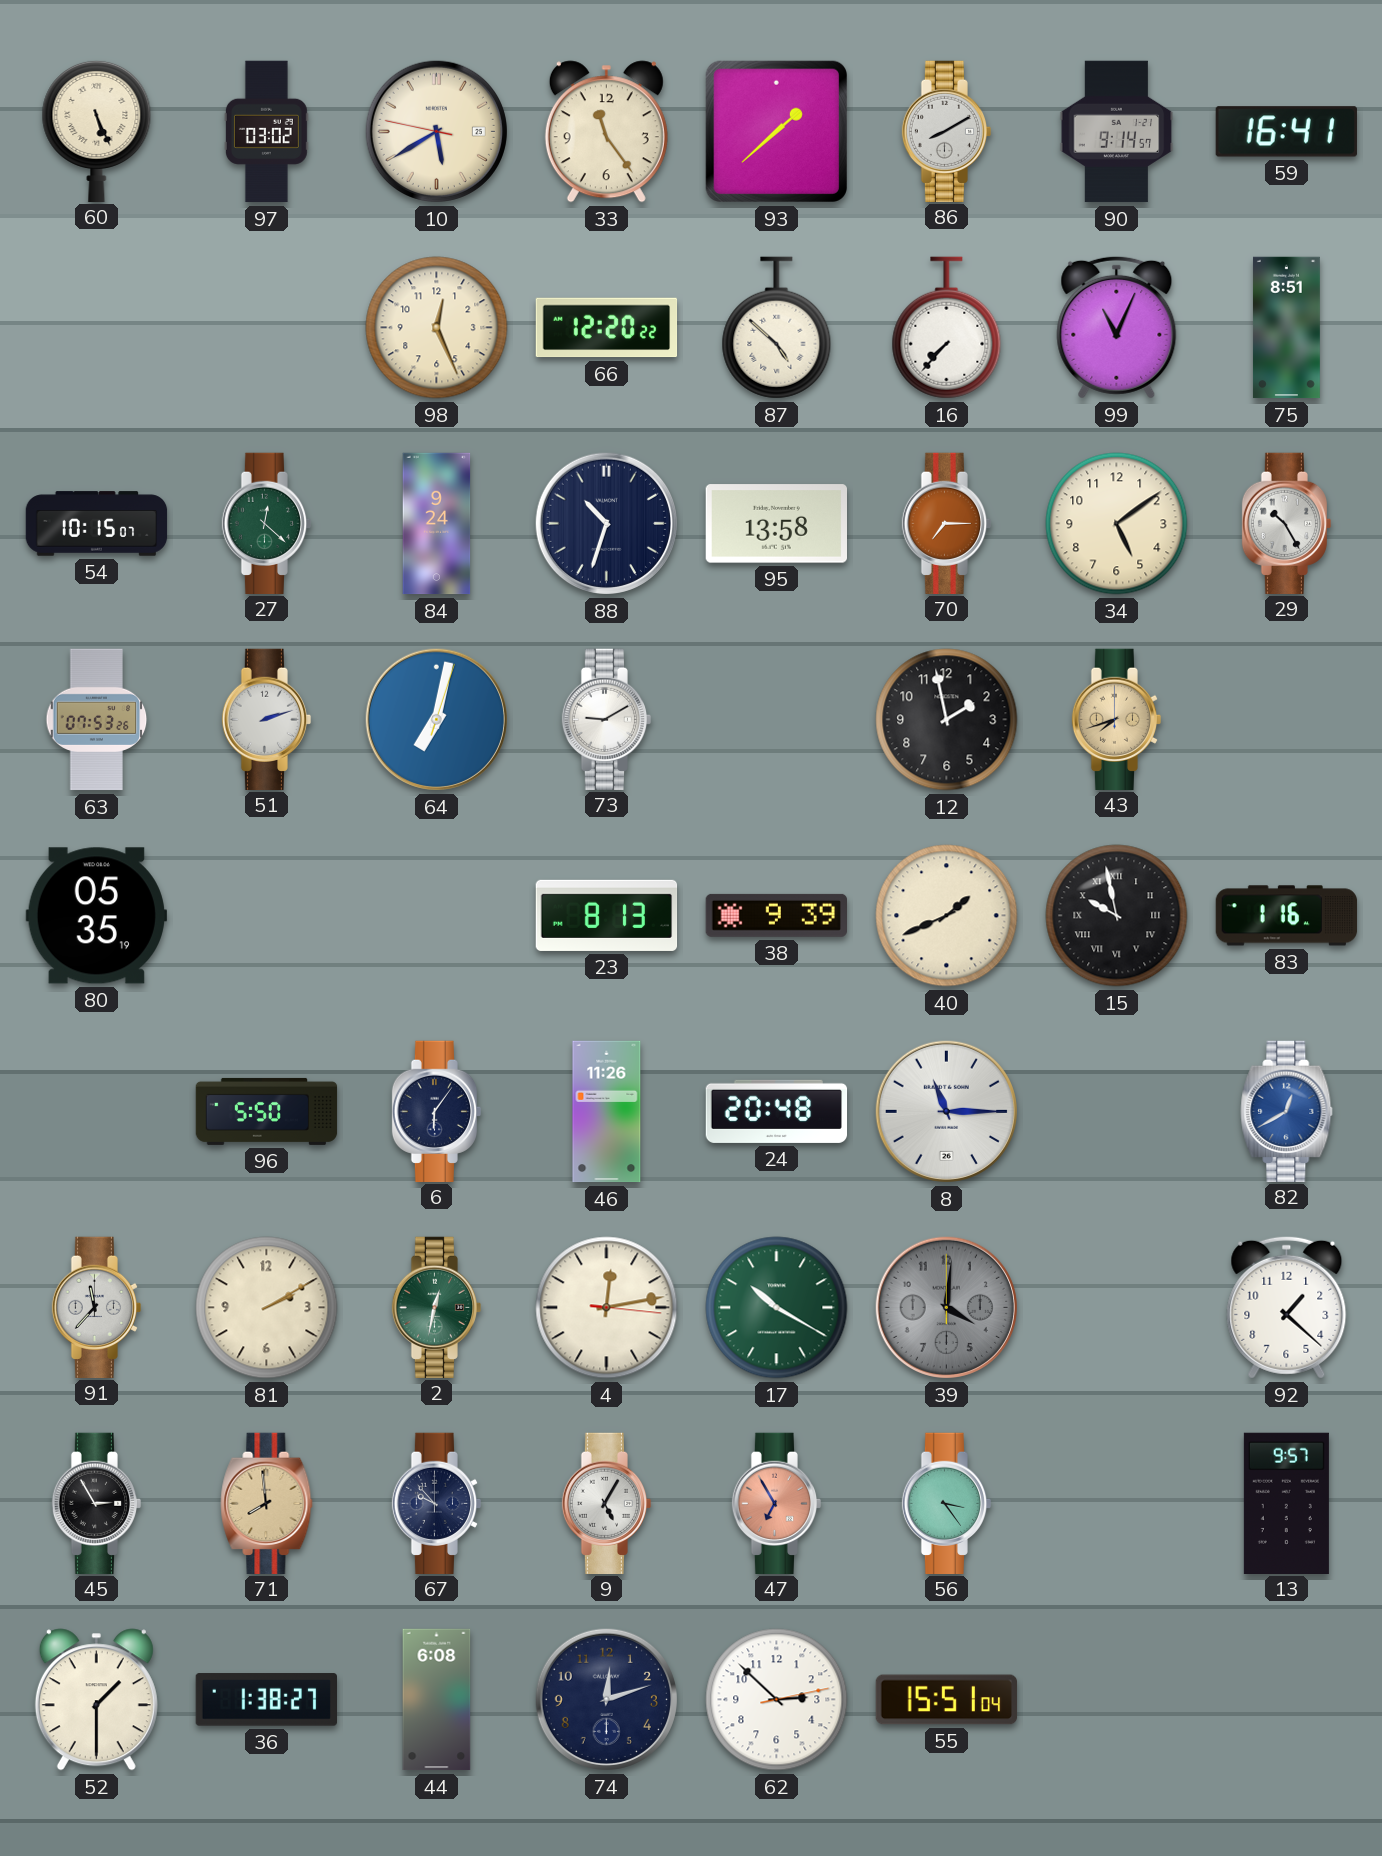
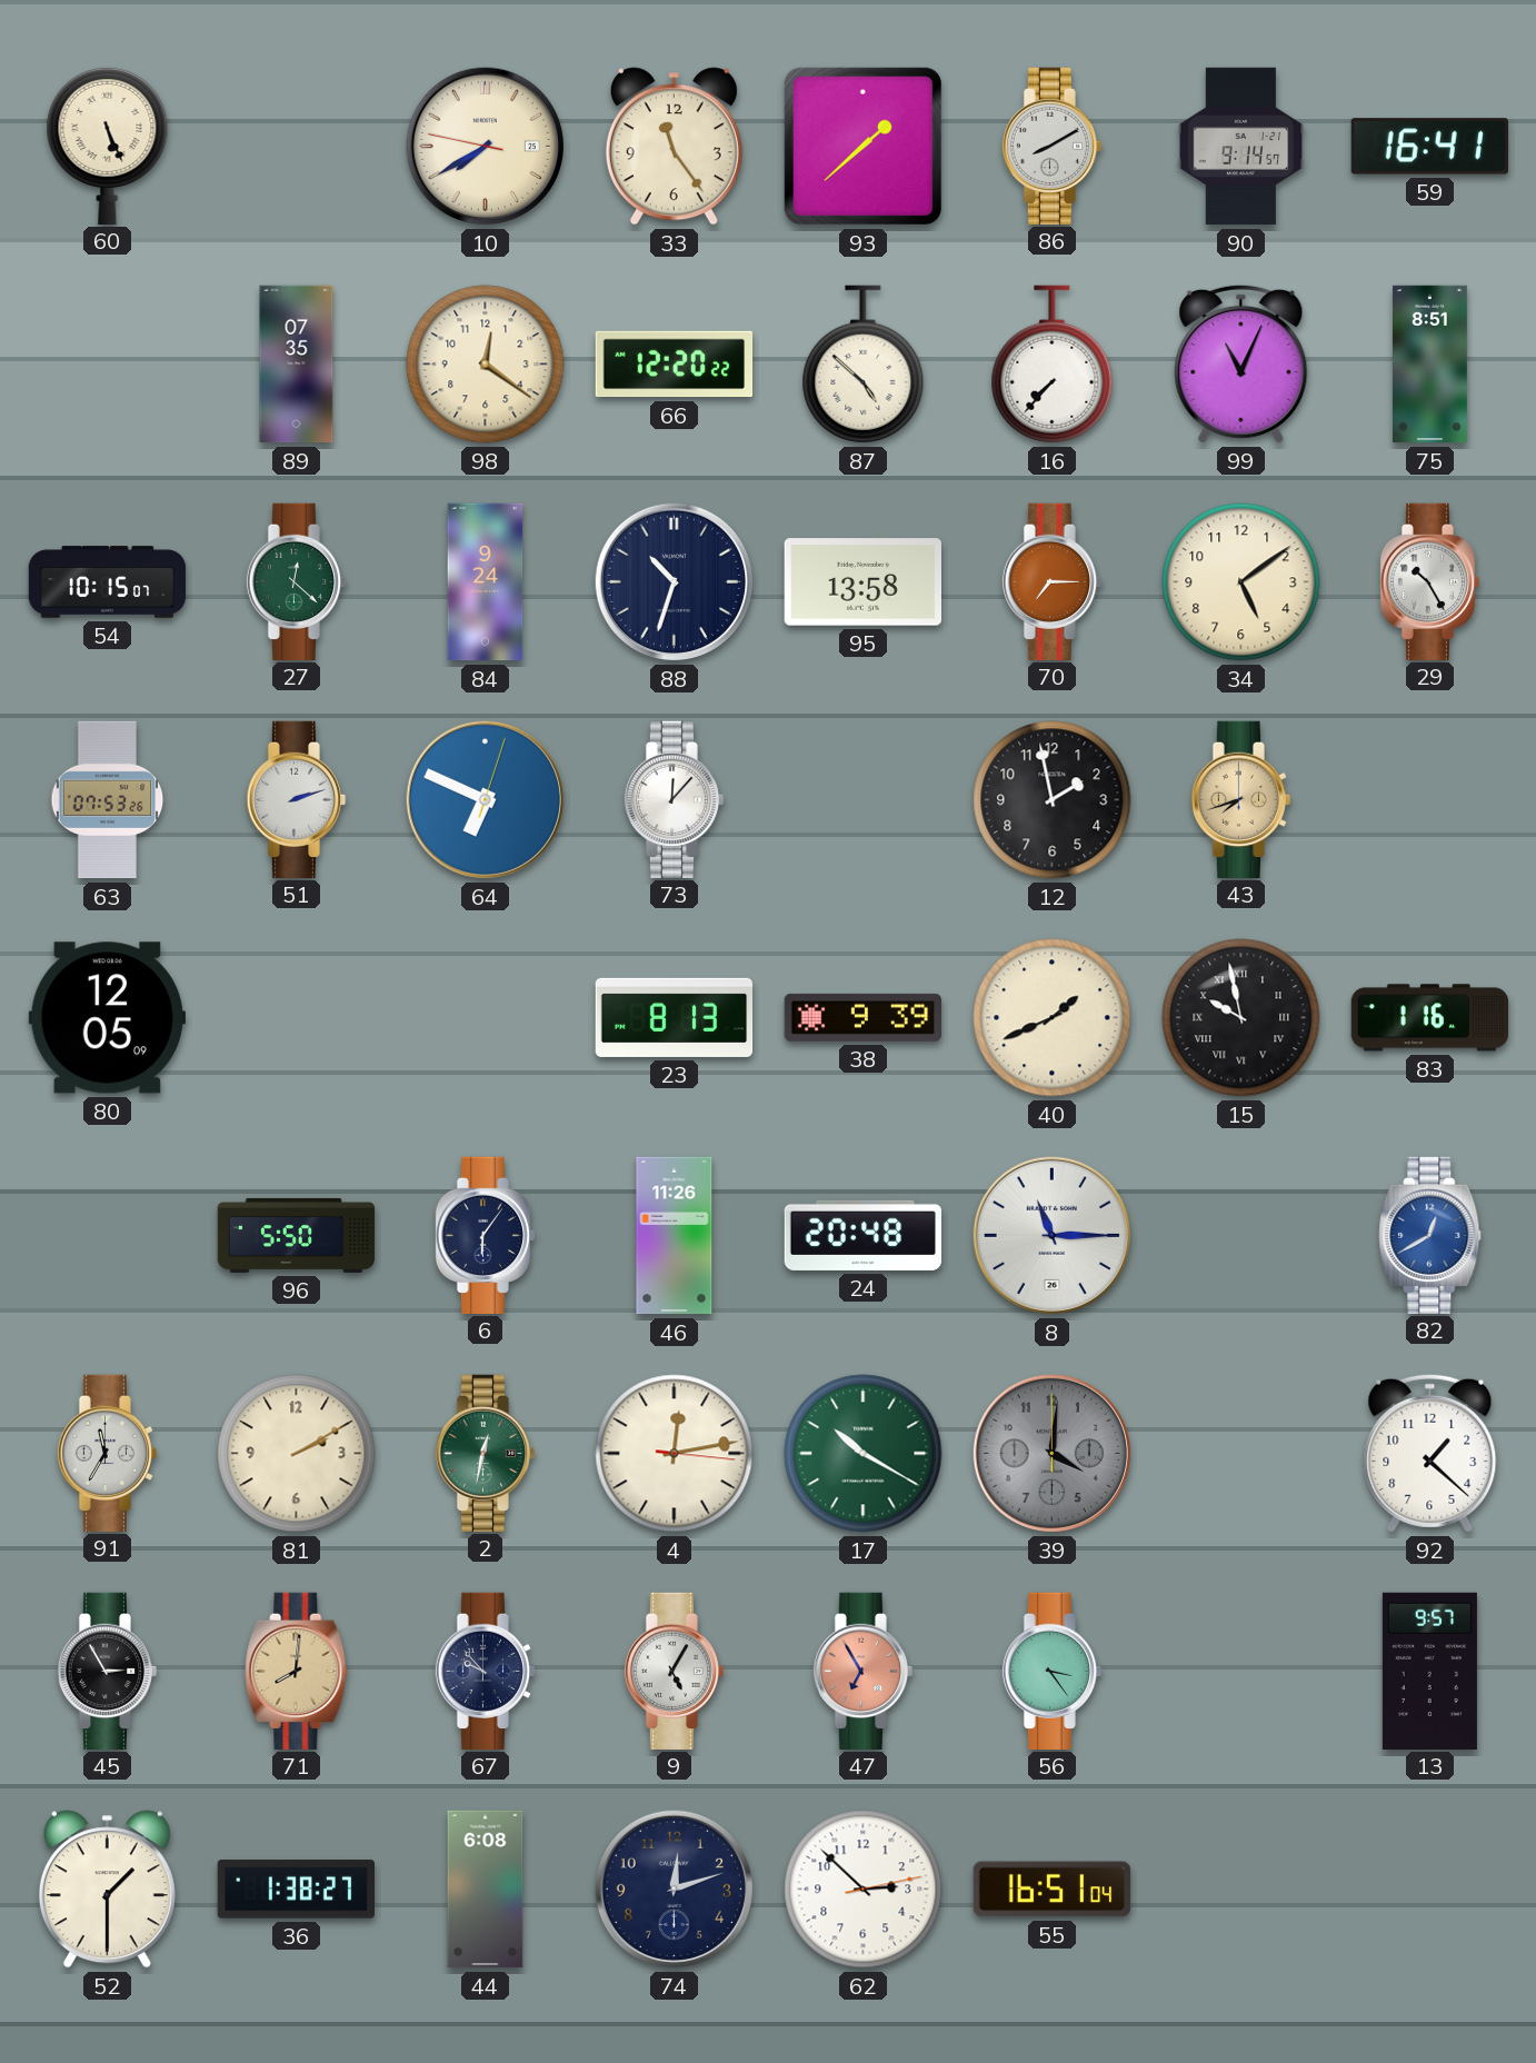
97: 03:02 -> none
10: 5:39 -> 7:39
89: none -> 07:35
98: 12:26 -> 12:21
64: 7:02 -> 6:49
73: 9:10 -> 12:07
80: 05:35 -> 12:05
91: 11:37 -> 11:35
71: 7:59 -> 8:01
55: 15:51 -> 16:51
